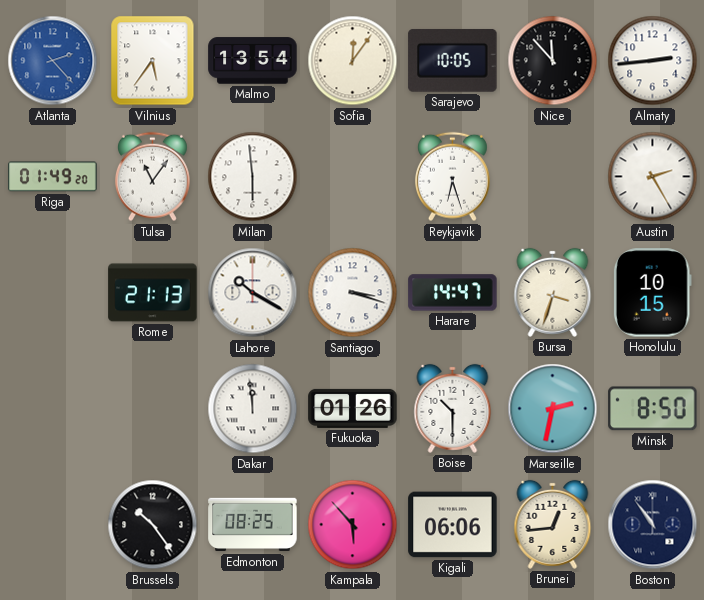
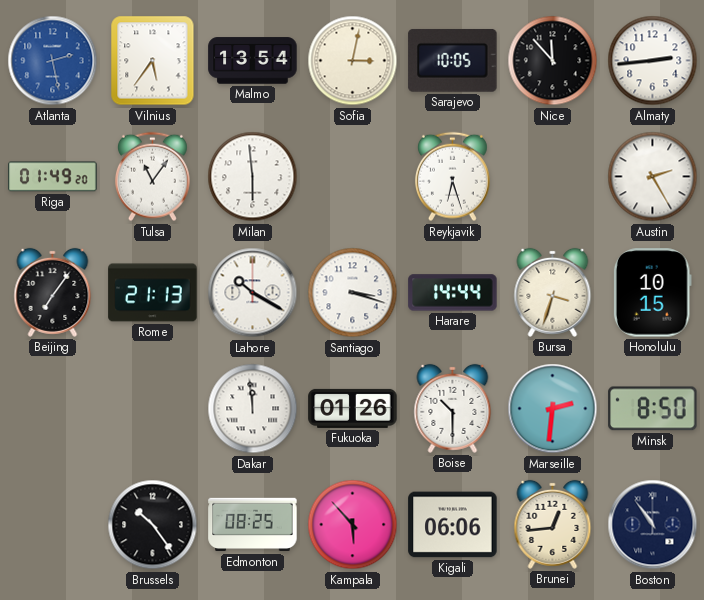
Atlanta: 2:23 -> 2:28
Sofia: 12:06 -> 3:02
Beijing: none -> 7:06
Harare: 14:47 -> 14:44
Marseille: 2:32 -> 2:31
